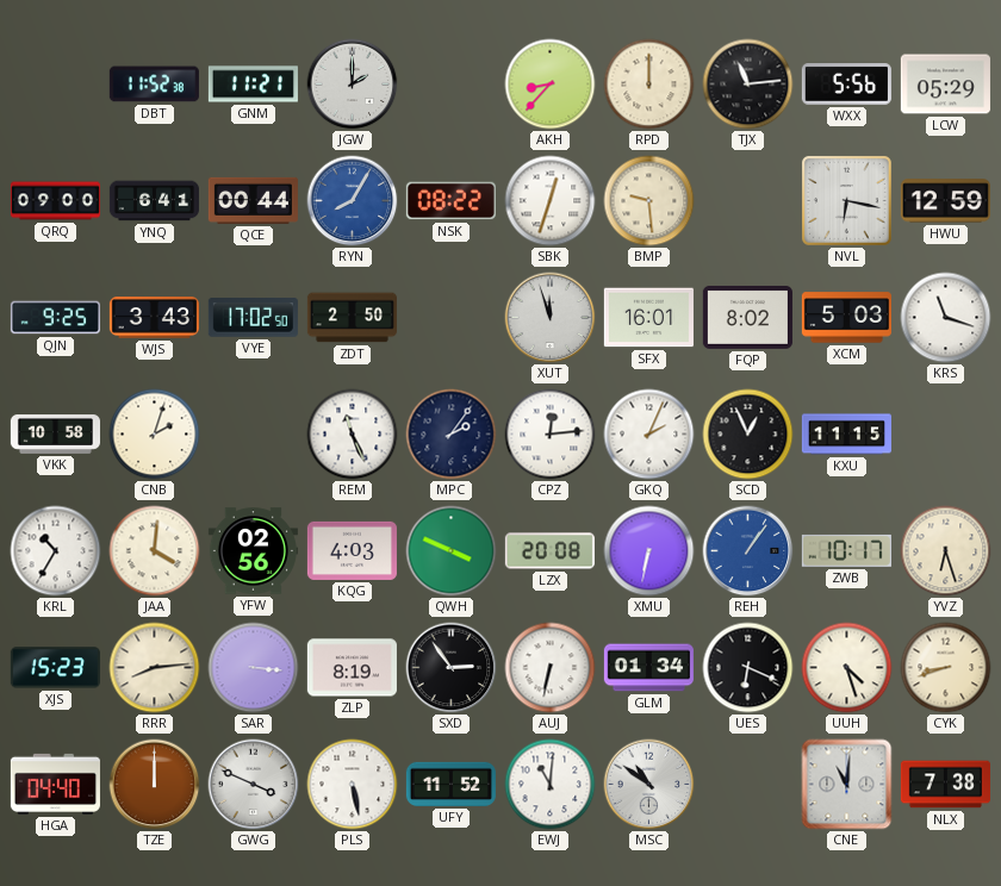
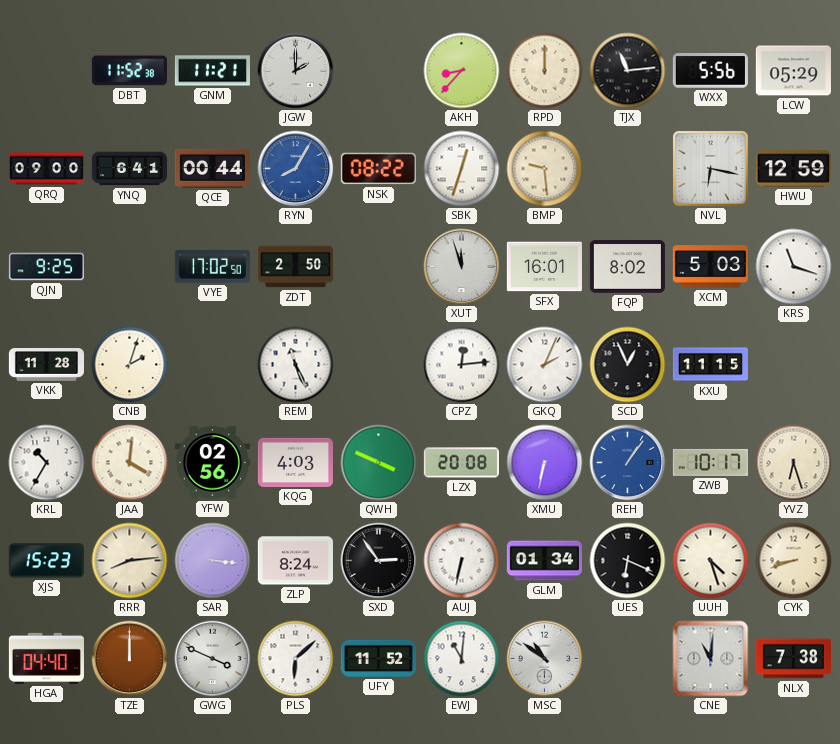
WJS: 3:43 -> none
VKK: 10:58 -> 11:28
MPC: 2:06 -> none
ZLP: 8:19 -> 8:24
PLS: 5:28 -> 6:08
